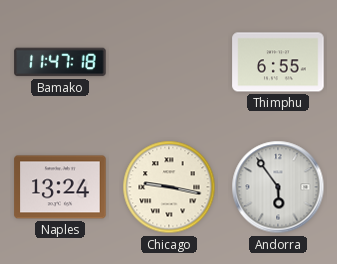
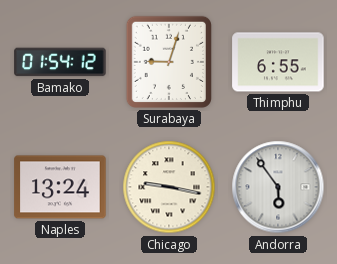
Bamako: 11:47 -> 01:54
Surabaya: none -> 9:03
